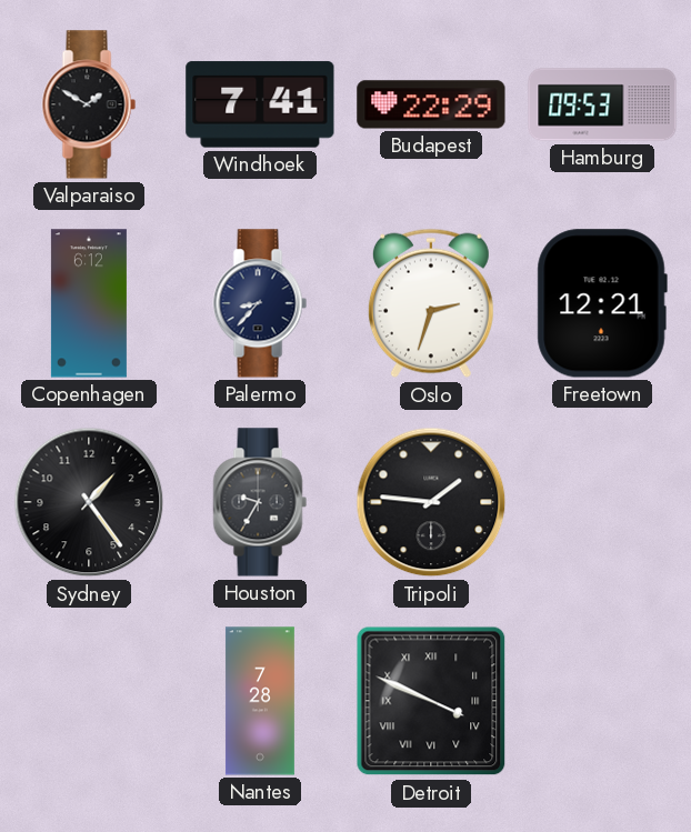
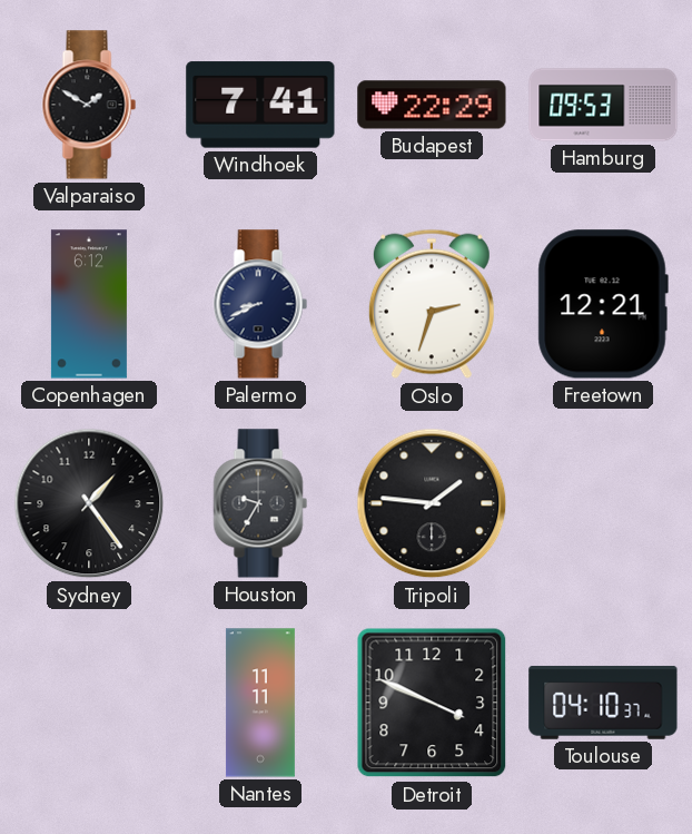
Palermo: 8:37 -> 8:41
Nantes: 7:28 -> 11:11
Detroit numerals: Roman -> Arabic
Toulouse: none -> 04:10
